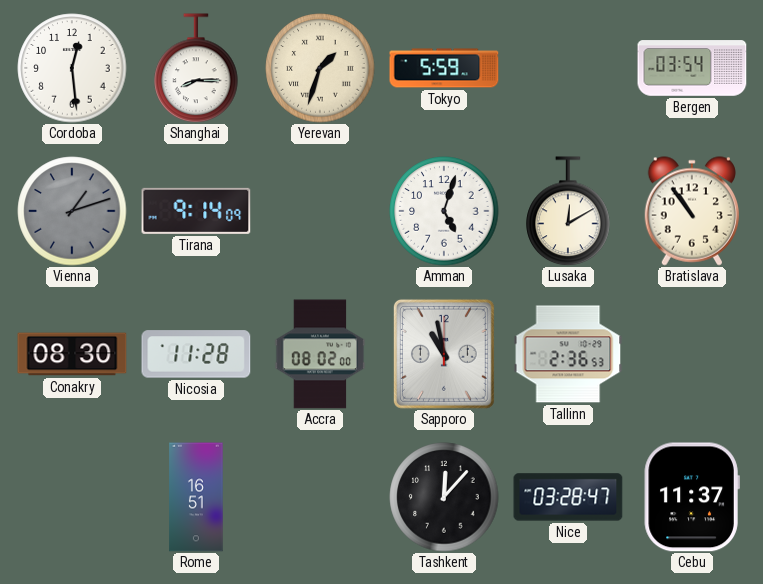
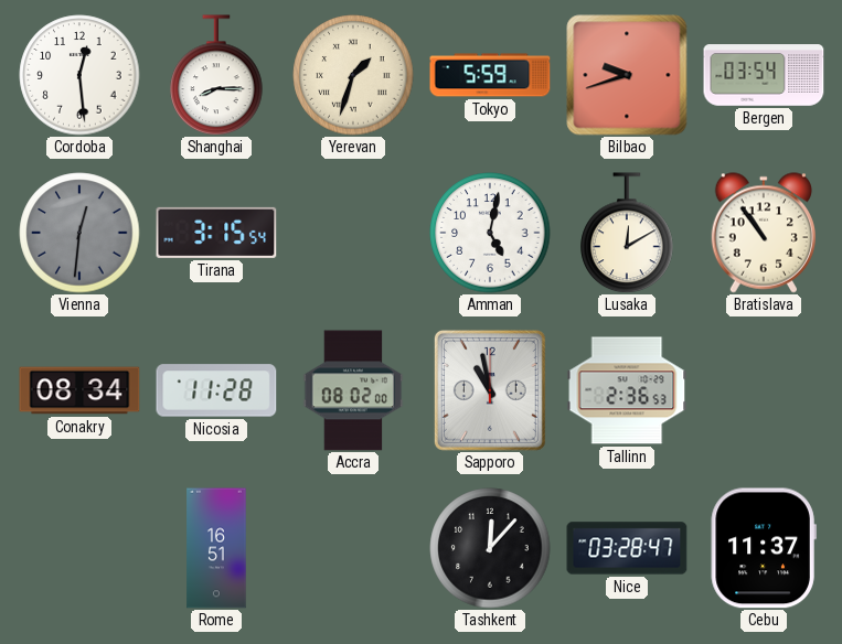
Bilbao: none -> 9:42
Vienna: 1:12 -> 12:31
Tirana: 9:14 -> 3:15
Amman: 5:03 -> 5:02
Conakry: 08:30 -> 08:34
